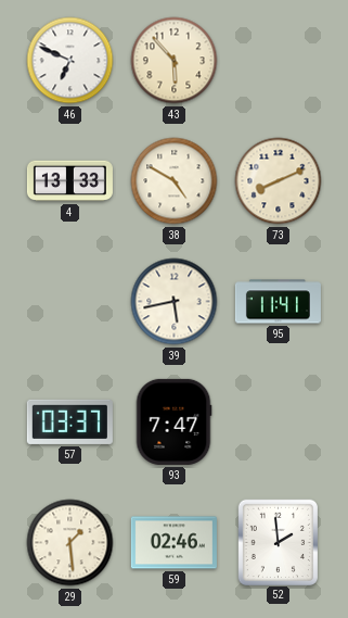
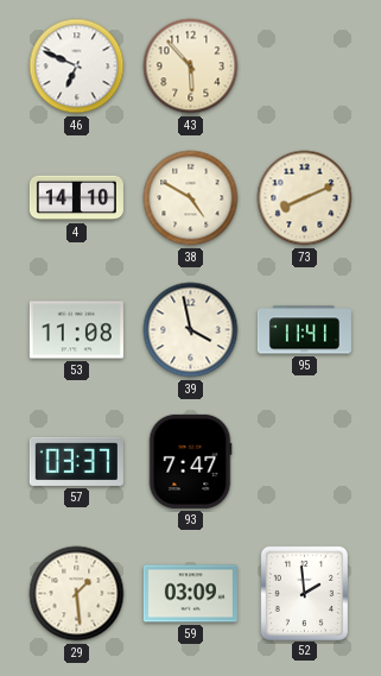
4: 13:33 -> 14:10
53: none -> 11:08
39: 5:43 -> 3:58
59: 02:46 -> 03:09
